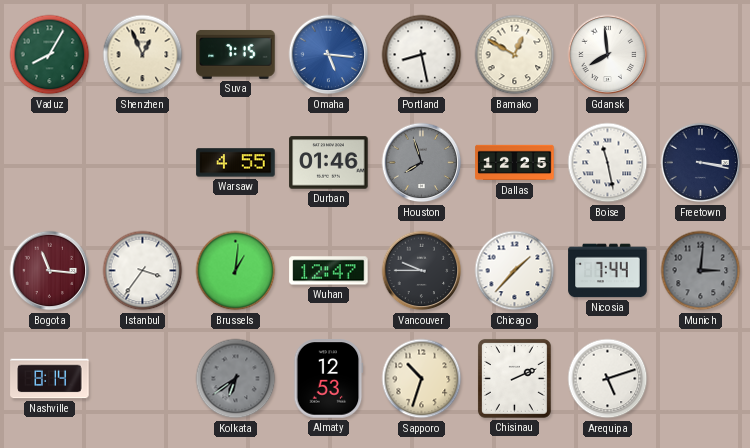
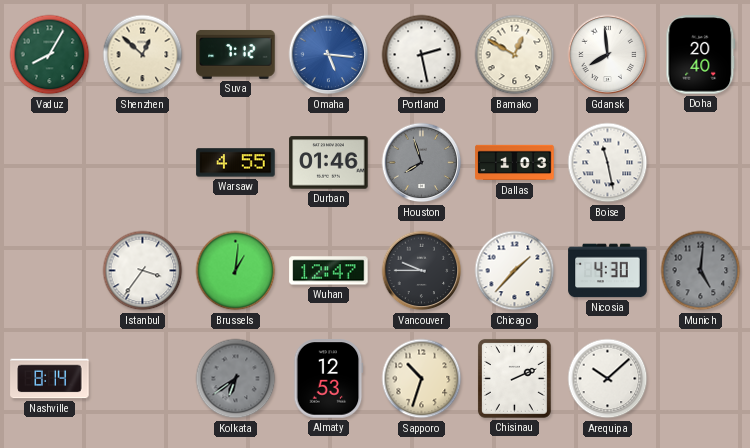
Shenzhen: 12:56 -> 12:52
Suva: 7:15 -> 7:12
Portland: 8:28 -> 2:28
Doha: none -> 20:40
Dallas: 12:25 -> 1:03
Freetown: 3:17 -> none
Bogota: 11:16 -> none
Nicosia: 7:44 -> 4:30
Munich: 3:01 -> 5:01
Arequipa: 5:12 -> 10:08
